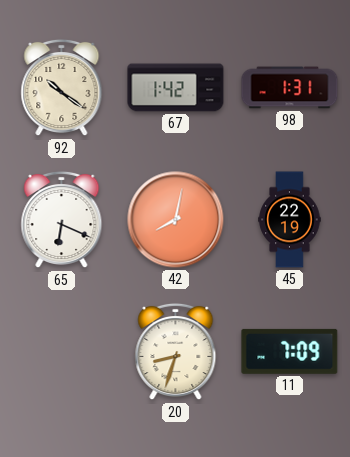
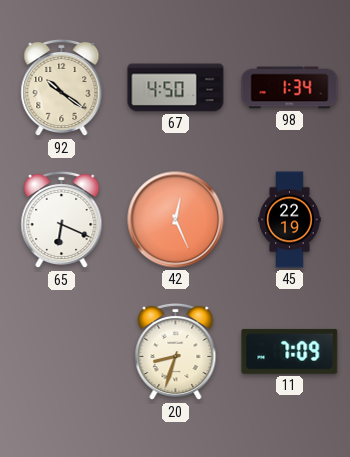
67: 1:42 -> 4:50
98: 1:31 -> 1:34
42: 8:02 -> 12:26
